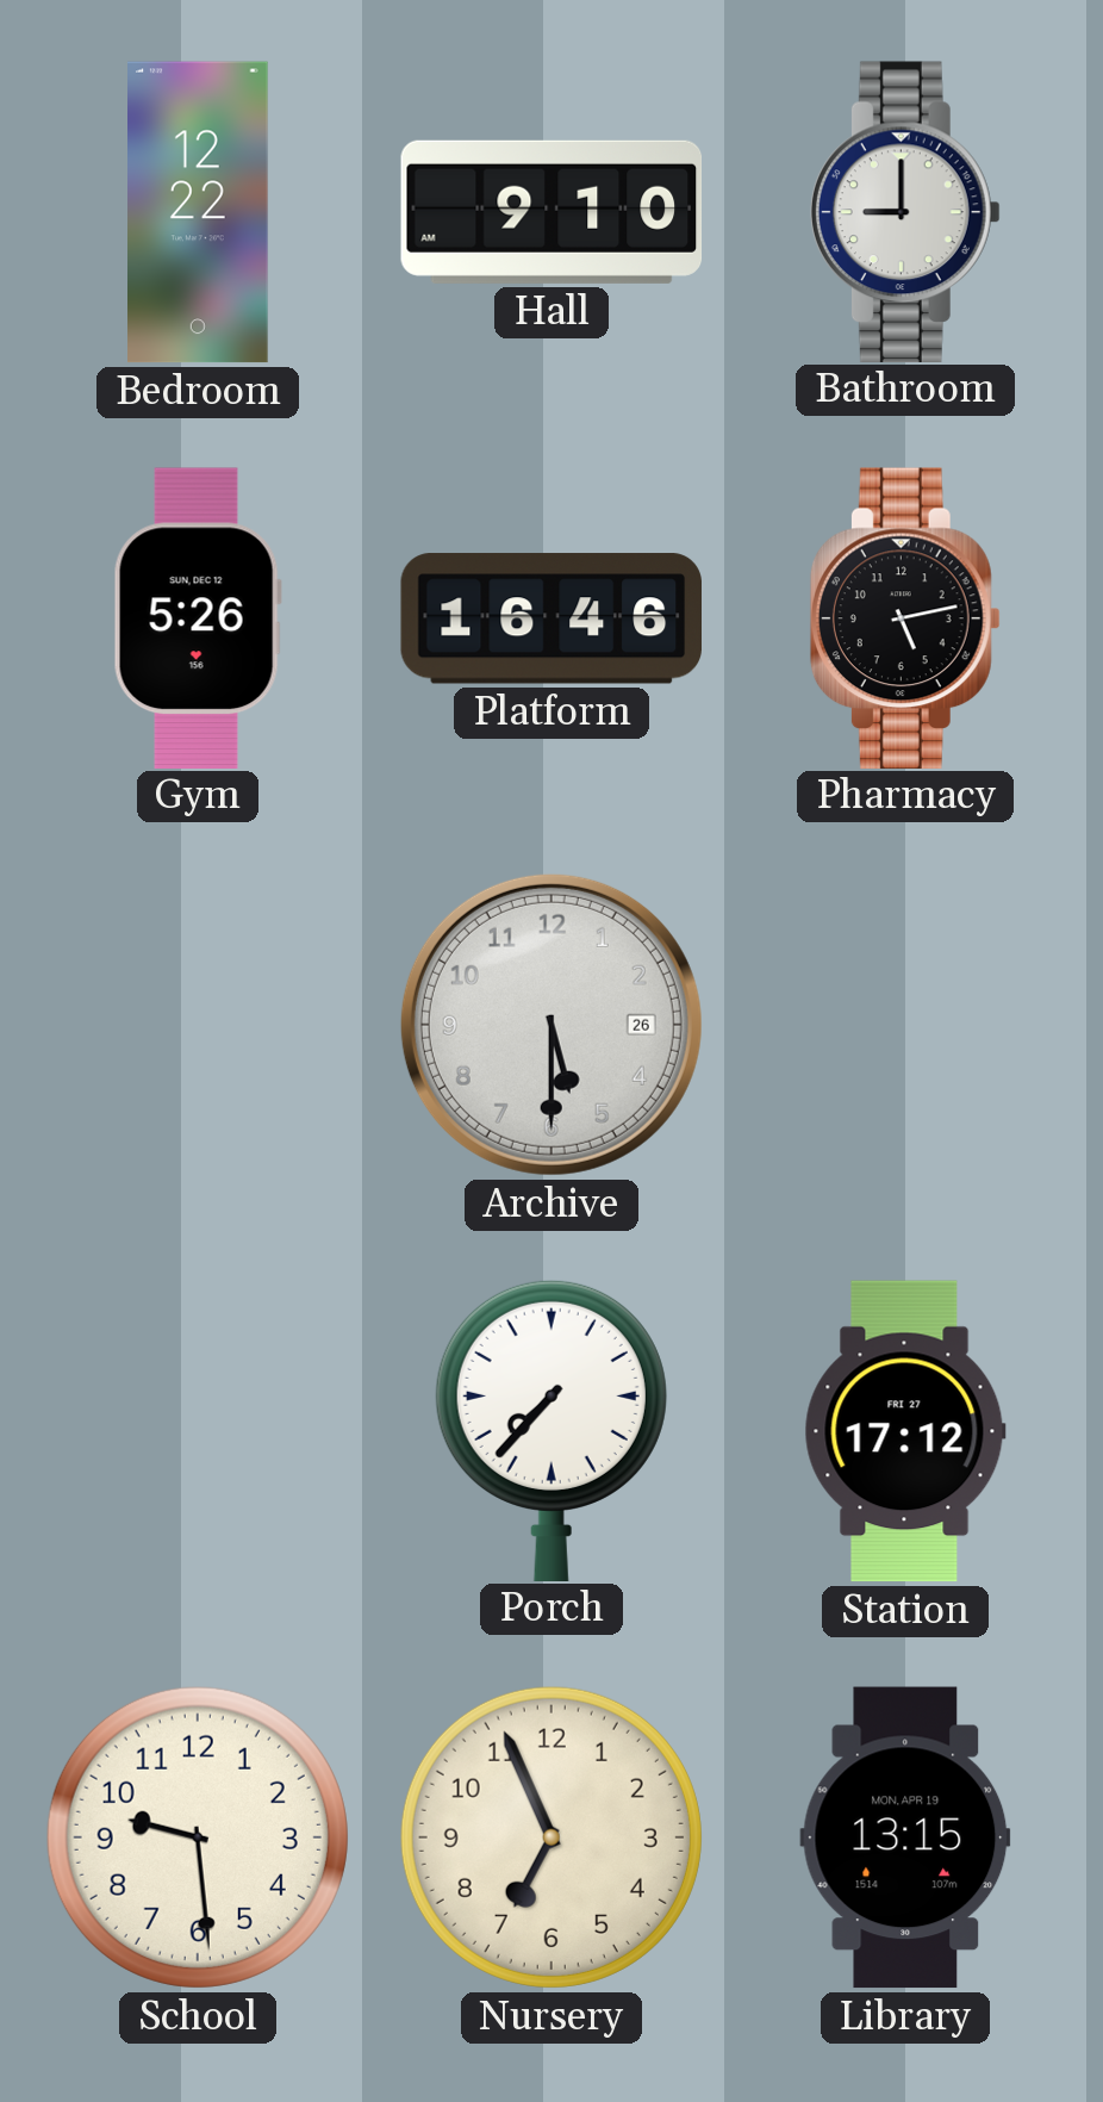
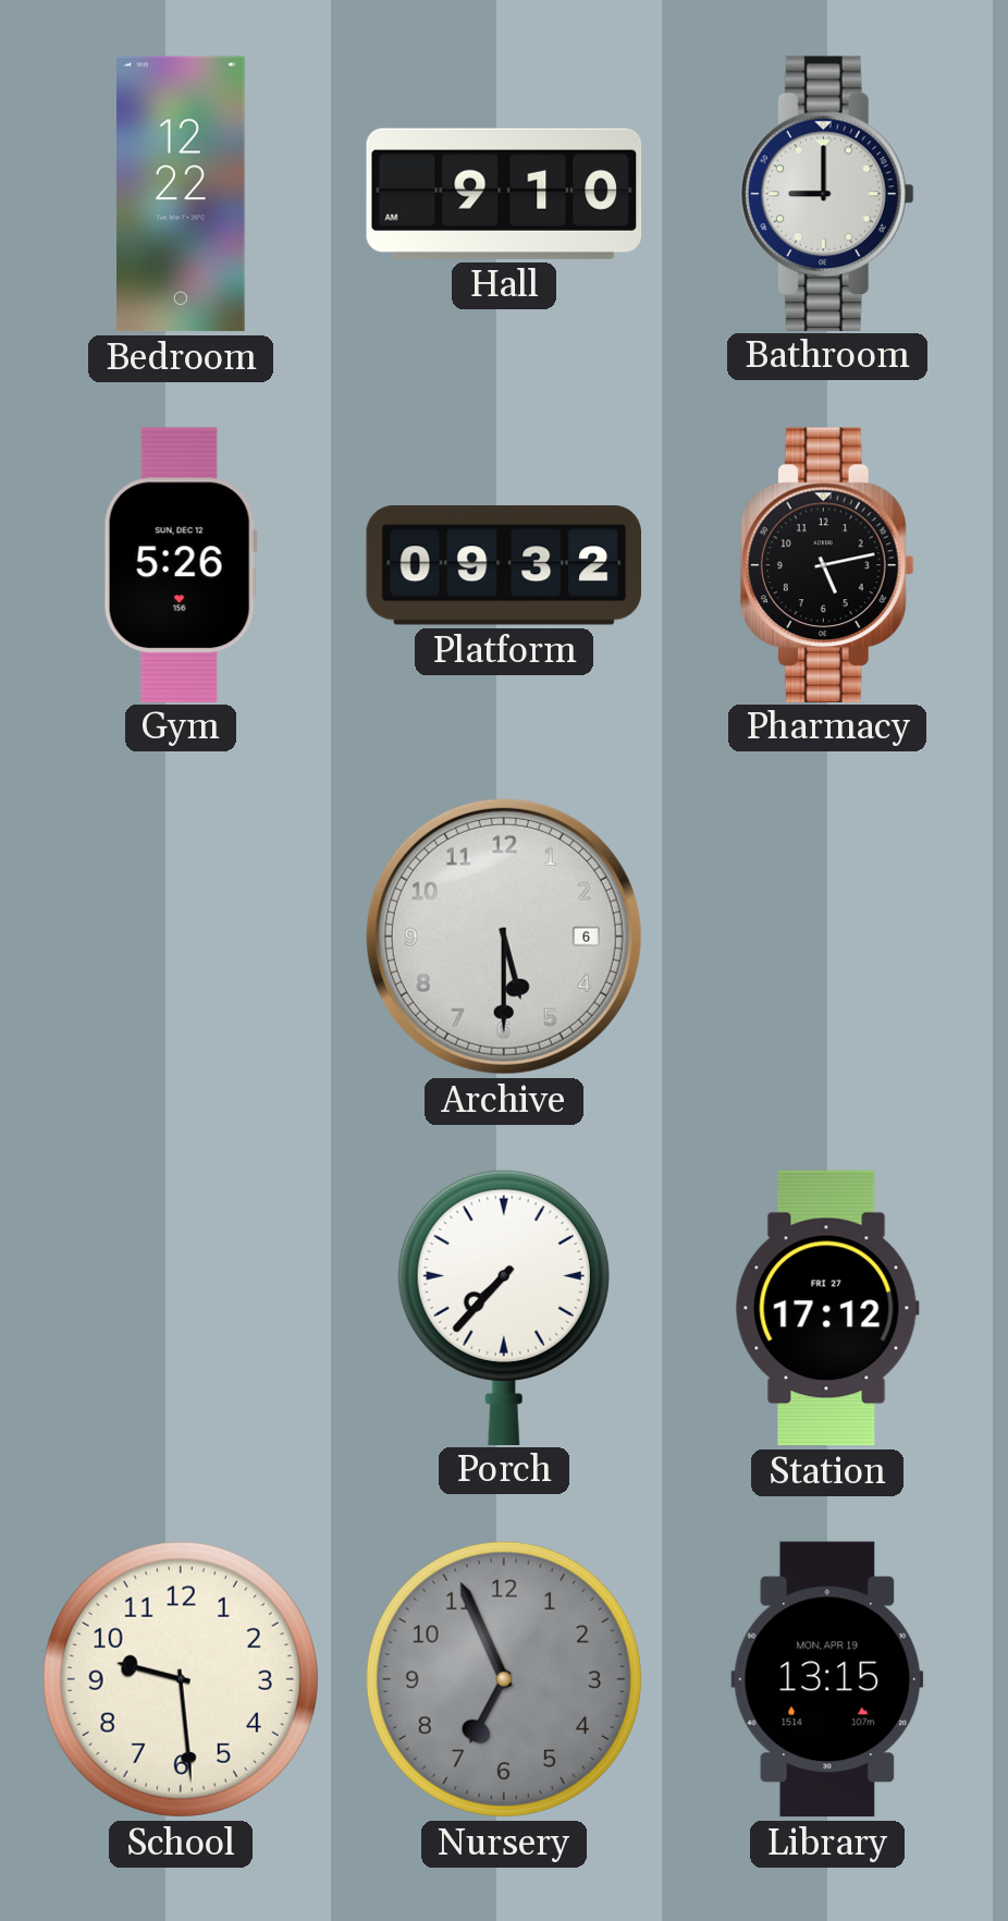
Platform: 16:46 -> 09:32
Archive date: 26 -> 6
Nursery dial: cream -> grey
